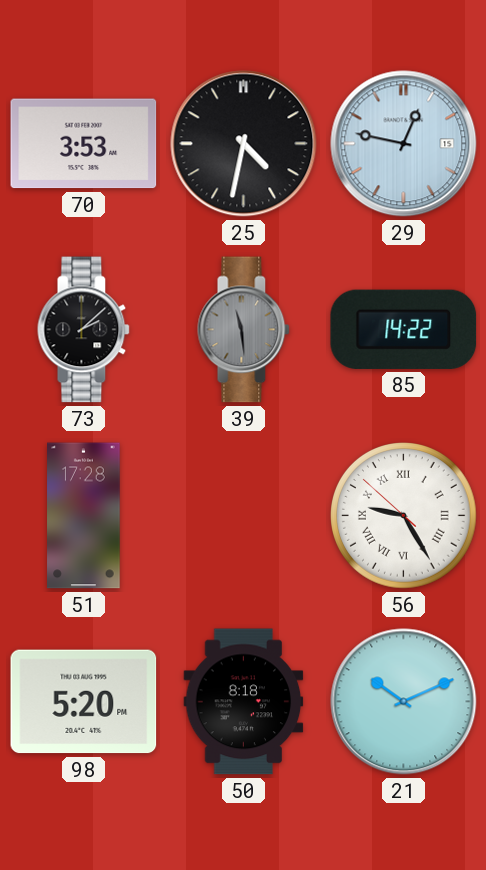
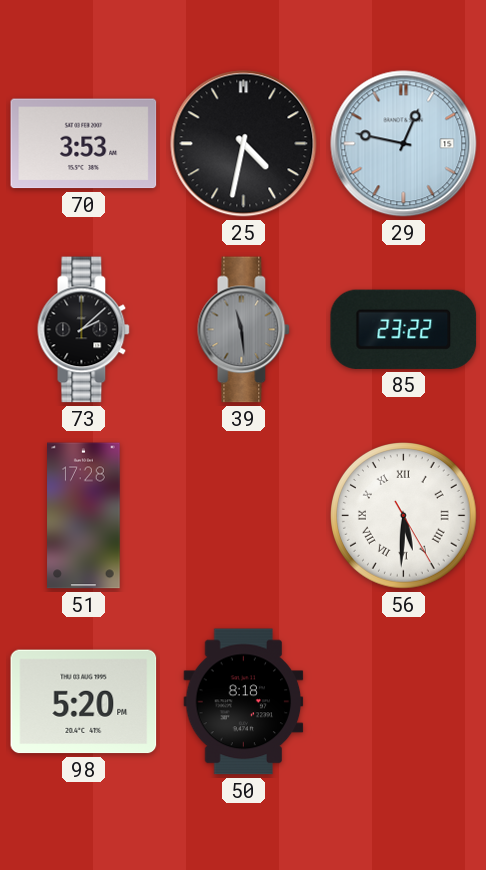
85: 14:22 -> 23:22
56: 9:24 -> 5:30
21: 10:11 -> none
